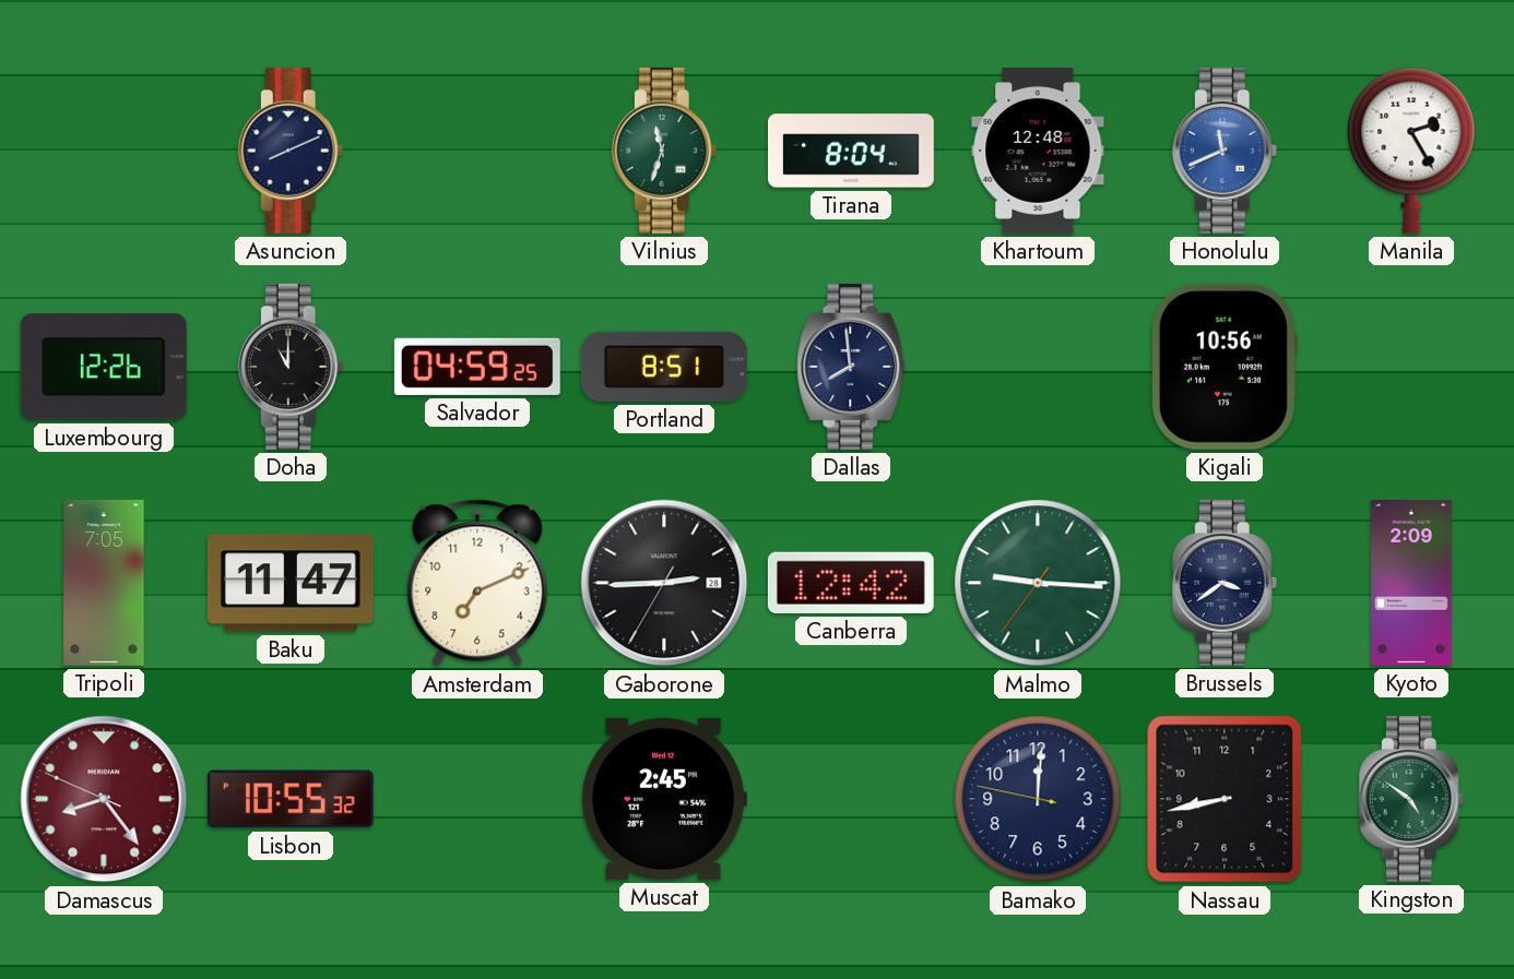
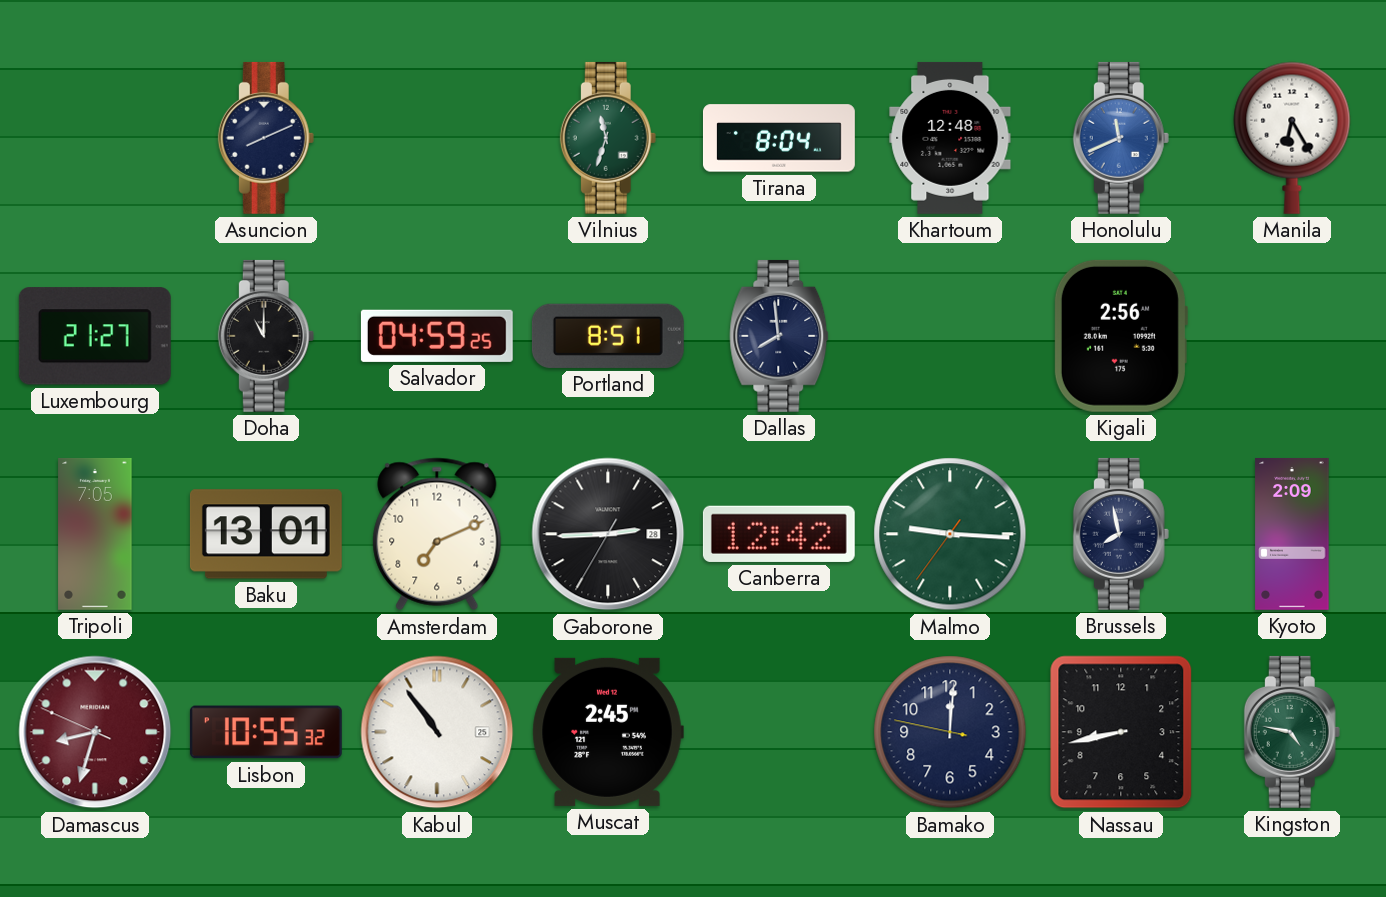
Manila: 2:25 -> 6:25
Luxembourg: 12:26 -> 21:27
Kigali: 10:56 -> 2:56
Baku: 11:47 -> 13:01
Brussels: 3:39 -> 7:58
Damascus: 8:23 -> 8:32
Kabul: none -> 10:54
Kingston: 4:51 -> 4:47
